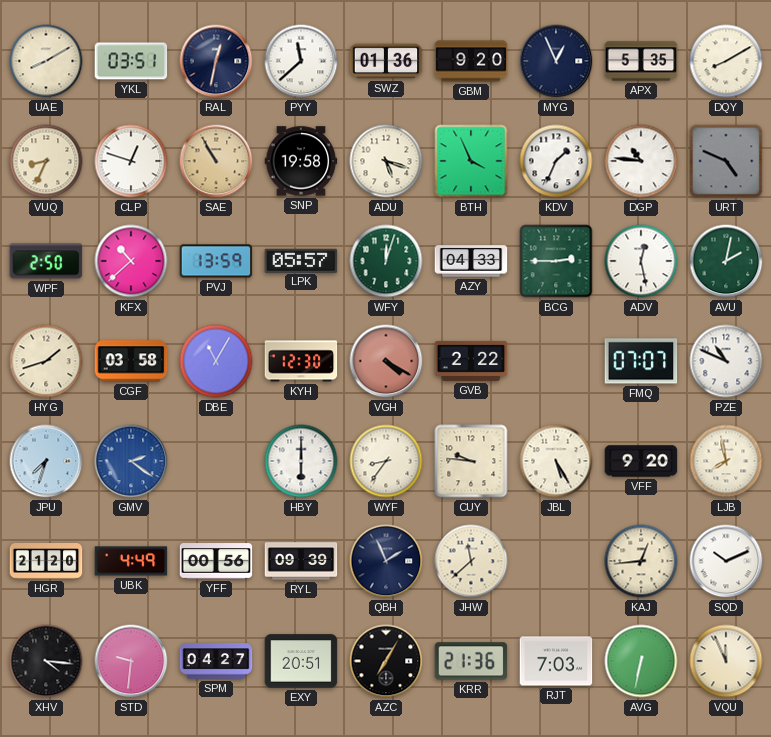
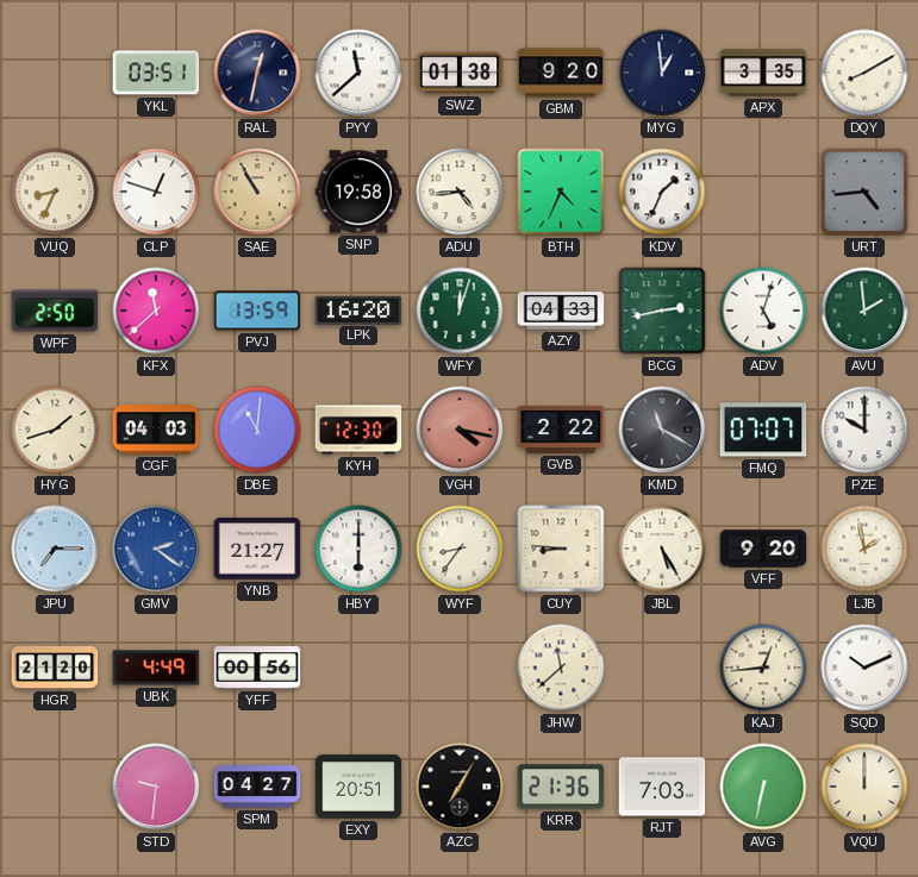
UAE: 8:10 -> none
SWZ: 01:36 -> 01:38
MYG: 12:56 -> 12:59
APX: 5:35 -> 3:35
ADU: 5:18 -> 4:44
BTH: 3:56 -> 4:34
DGP: 10:46 -> none
URT: 4:49 -> 4:44
KFX: 10:38 -> 11:38
LPK: 05:57 -> 16:20
BCG: 2:45 -> 2:43
ADV: 12:28 -> 5:03
AVU: 2:02 -> 1:59
CGF: 03:58 -> 04:03
DBE: 11:05 -> 11:01
VGH: 4:20 -> 4:17
KMD: none -> 11:20
PZE: 10:49 -> 10:00
JPU: 7:33 -> 7:15
YNB: none -> 21:27
CUY: 9:46 -> 8:46
LJB: 7:58 -> 1:58
RYL: 09:39 -> none
QBH: 1:56 -> none
XHV: 4:16 -> none
VQU: 11:56 -> 12:00
